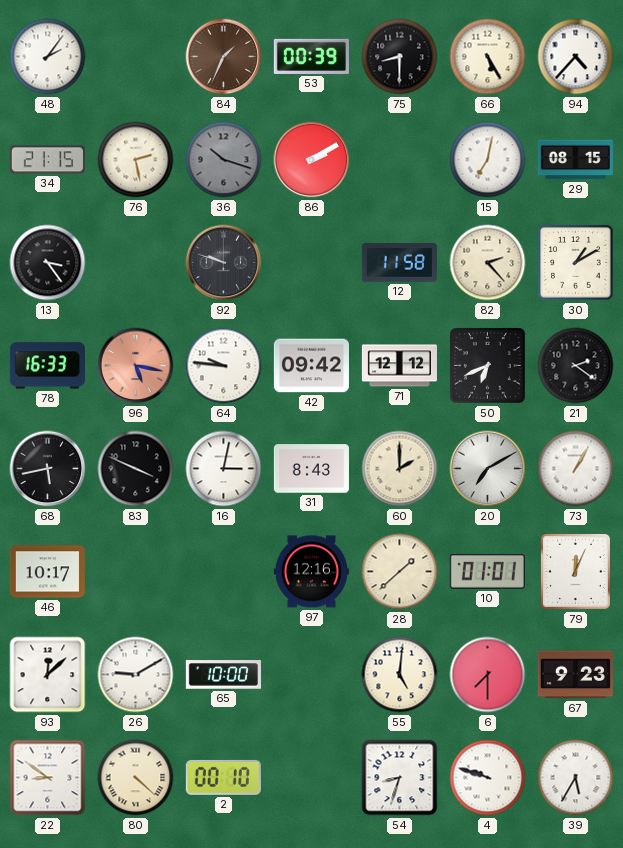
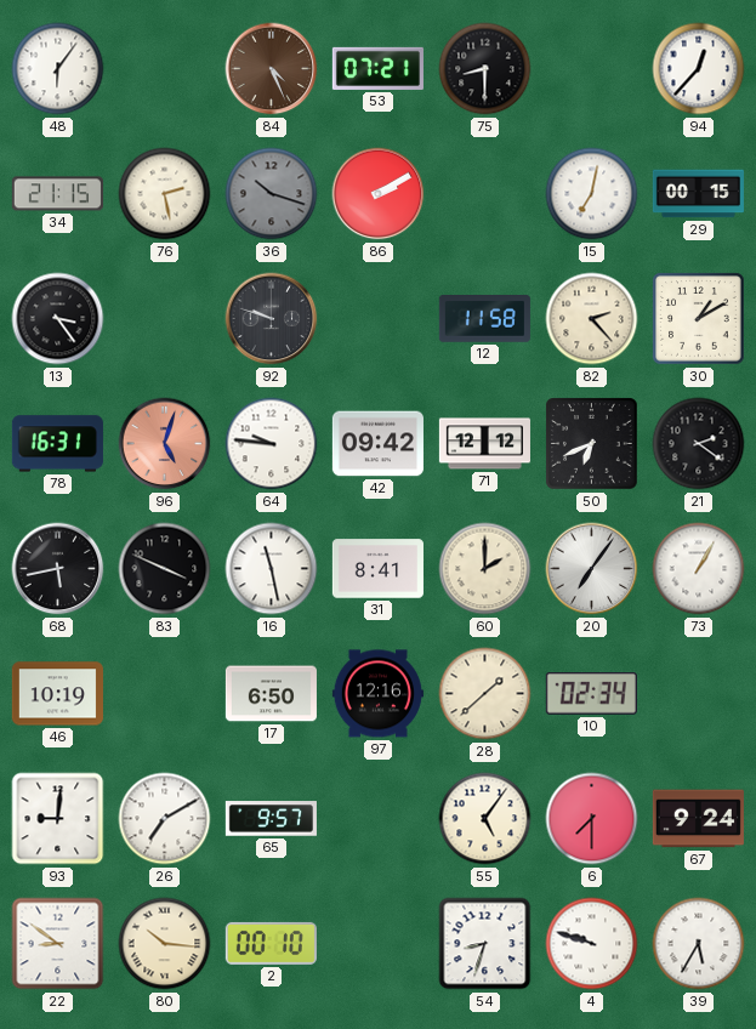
48: 2:06 -> 6:06
84: 1:34 -> 4:26
53: 00:39 -> 07:21
66: 5:25 -> none
94: 4:37 -> 12:37
29: 08:15 -> 00:15
78: 16:33 -> 16:31
96: 5:17 -> 5:03
16: 3:02 -> 11:28
31: 8:43 -> 8:41
20: 7:10 -> 7:06
46: 10:17 -> 10:19
17: none -> 6:50
10: 01:01 -> 02:34
79: 12:04 -> none
93: 12:08 -> 9:01
26: 9:10 -> 7:10
65: 10:00 -> 9:57
55: 5:01 -> 5:06
67: 9:23 -> 9:24
80: 4:22 -> 10:16
